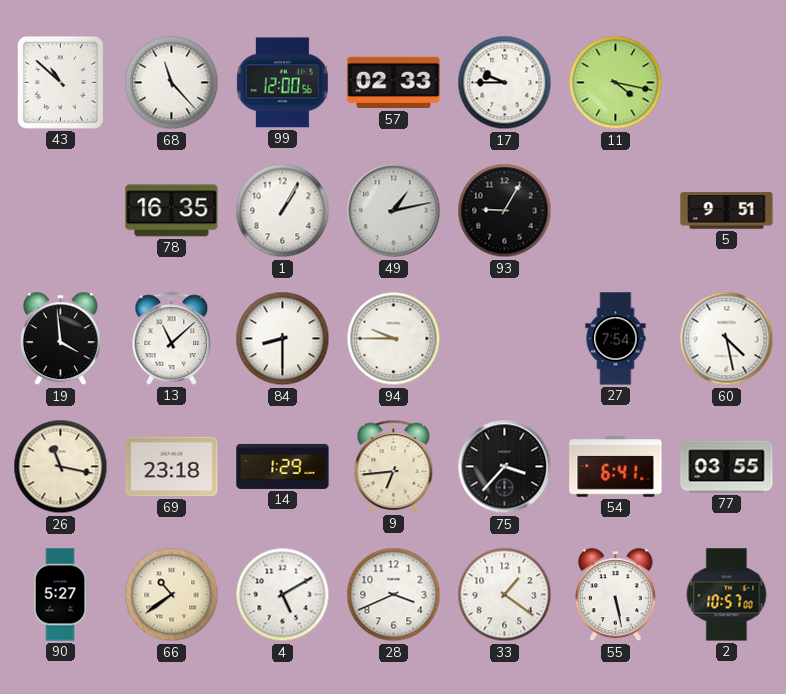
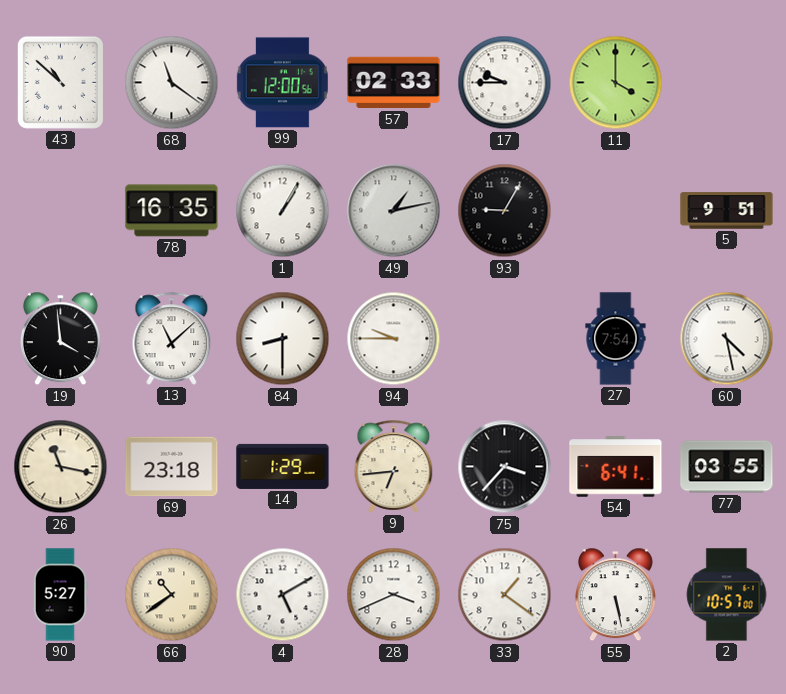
68: 11:23 -> 11:21
11: 4:17 -> 4:00
